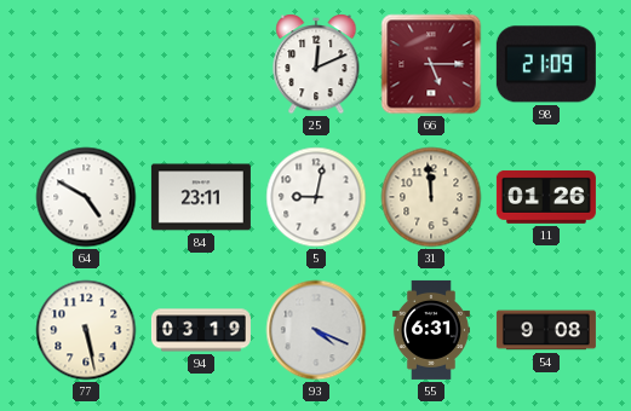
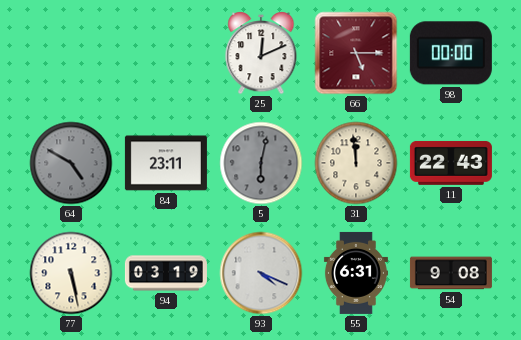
98: 21:09 -> 00:00
64 dial: white -> grey
5: 9:02 -> 6:02
5 dial: white -> grey
11: 01:26 -> 22:43
